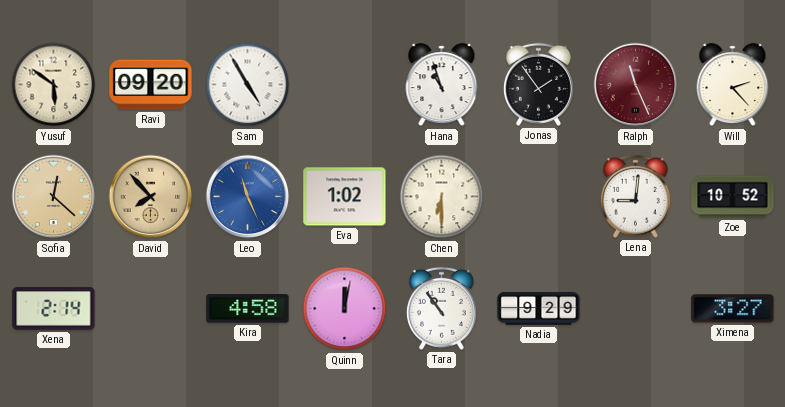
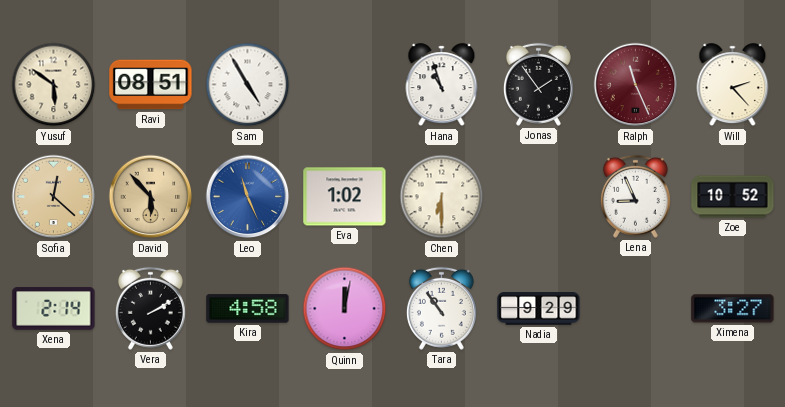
Ravi: 09:20 -> 08:51
David: 7:53 -> 5:53
Lena: 9:01 -> 8:56
Vera: none -> 2:10
